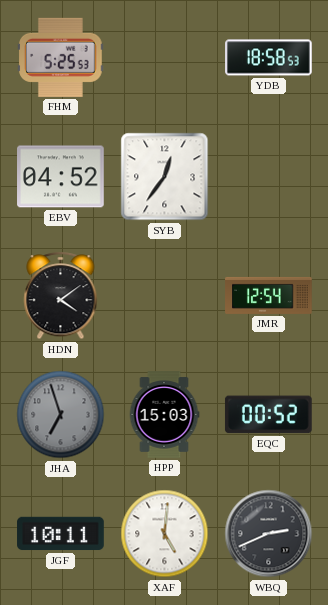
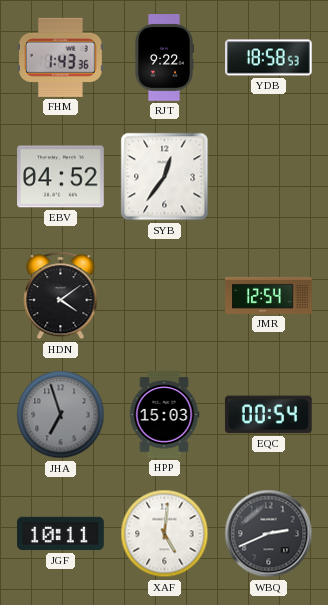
FHM: 5:25 -> 1:43
RJT: none -> 9:22
EQC: 00:52 -> 00:54
